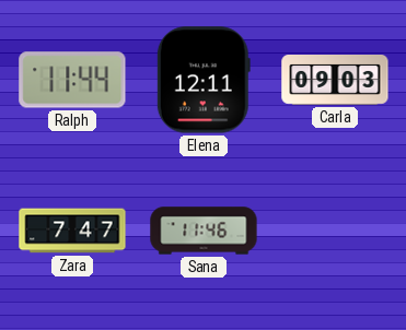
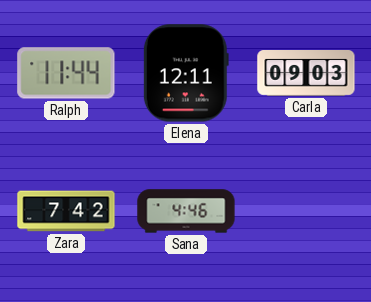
Zara: 7:47 -> 7:42
Sana: 11:46 -> 4:46
